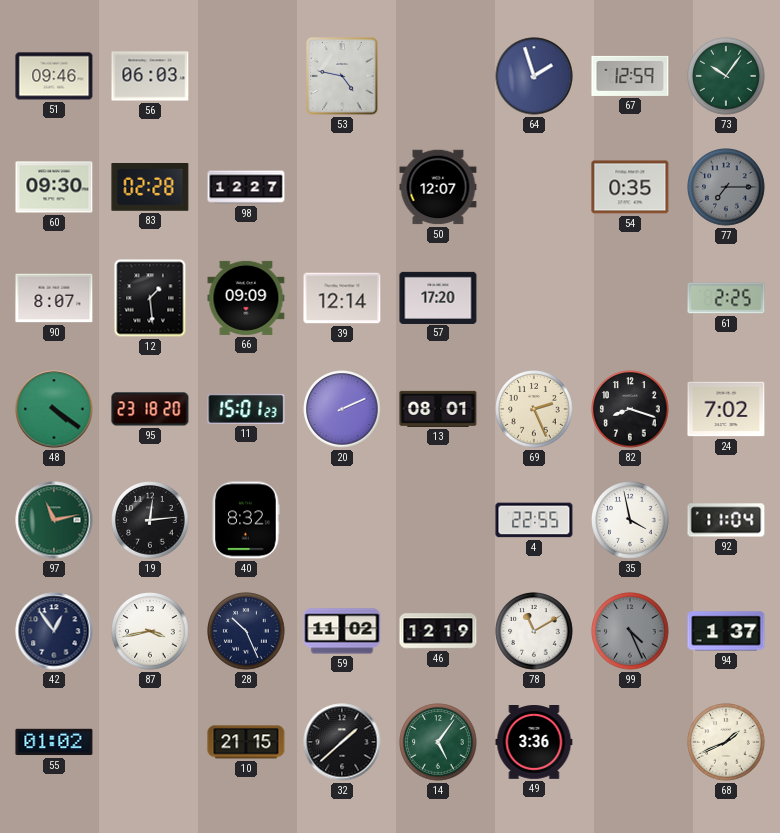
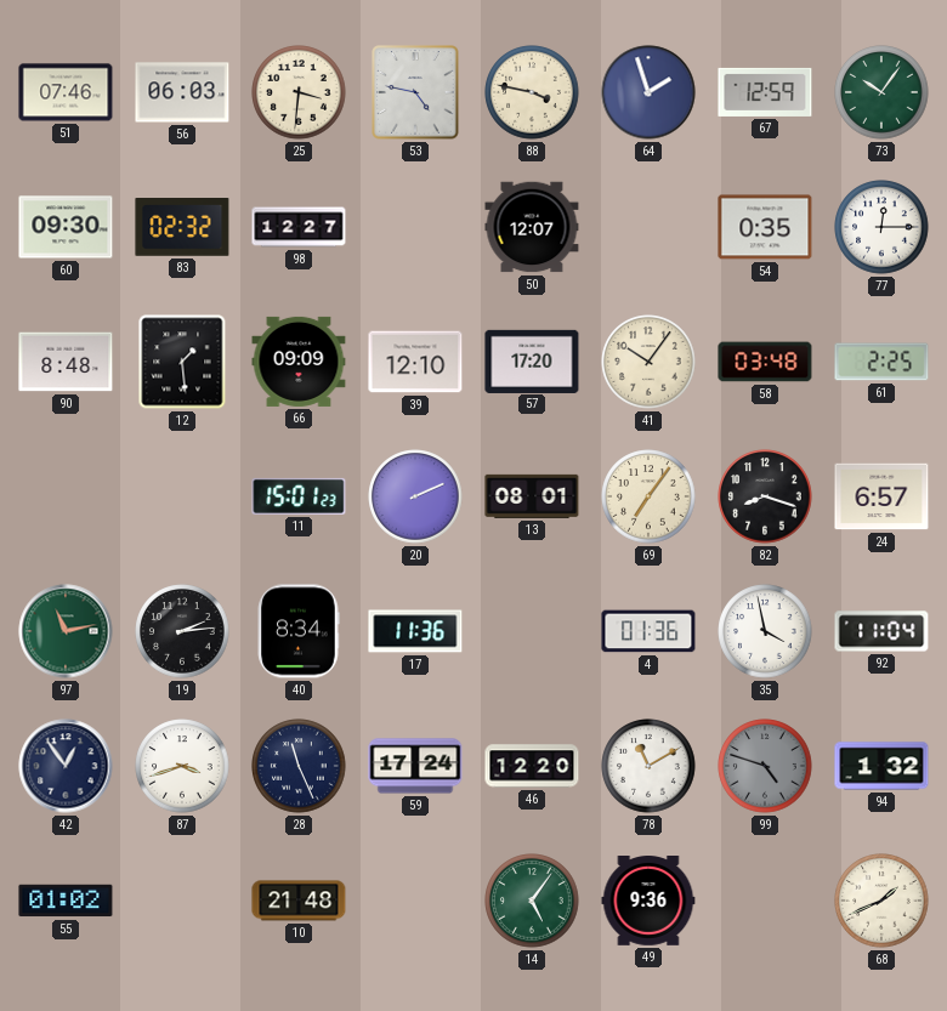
51: 09:46 -> 07:46
25: none -> 3:31
88: none -> 3:47
83: 02:28 -> 02:32
77: 7:15 -> 12:15
77 dial: grey -> white
90: 8:07 -> 8:48
39: 12:14 -> 12:10
41: none -> 10:06
58: none -> 03:48
48: 4:21 -> none
95: 23:18 -> none
69: 2:26 -> 7:06
24: 7:02 -> 6:57
19: 12:14 -> 2:14
40: 8:32 -> 8:34
17: none -> 11:36
4: 22:55 -> 01:36
87: 3:43 -> 3:42
28: 10:26 -> 11:26
59: 11:02 -> 17:24
46: 12:19 -> 12:20
99: 4:26 -> 4:48
94: 1:37 -> 1:32
10: 21:15 -> 21:48
32: 1:38 -> none
49: 3:36 -> 9:36
